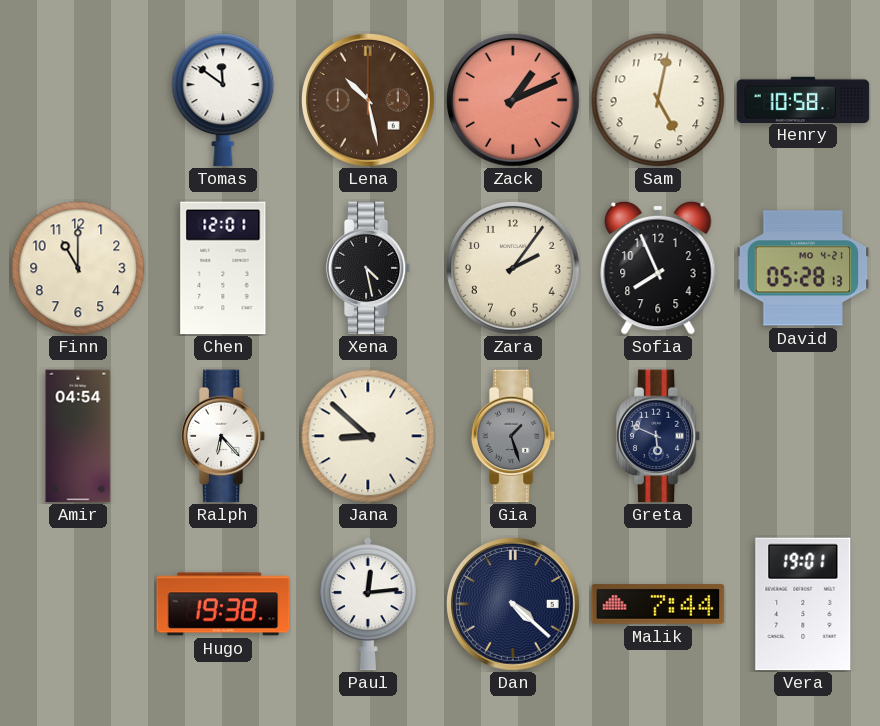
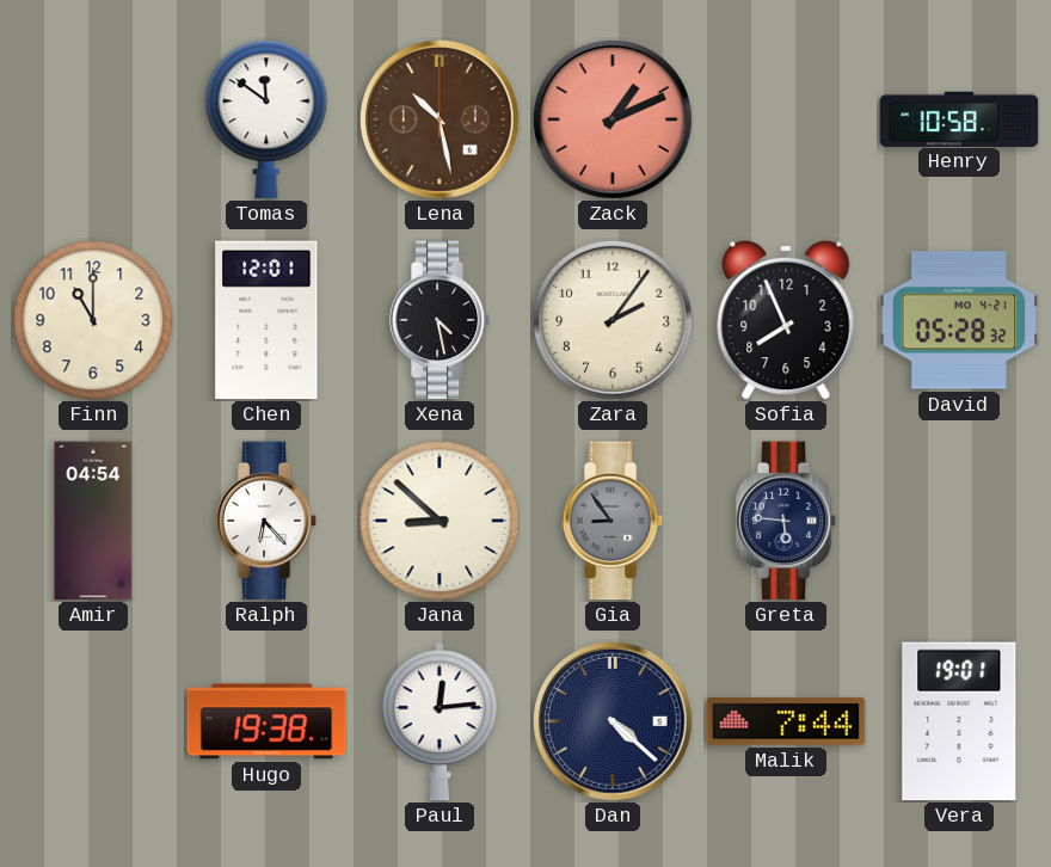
Sam: 5:02 -> none
David: 05:28:13 -> 05:28:32
Gia: 1:27 -> 8:54
Greta: 5:49 -> 5:46
